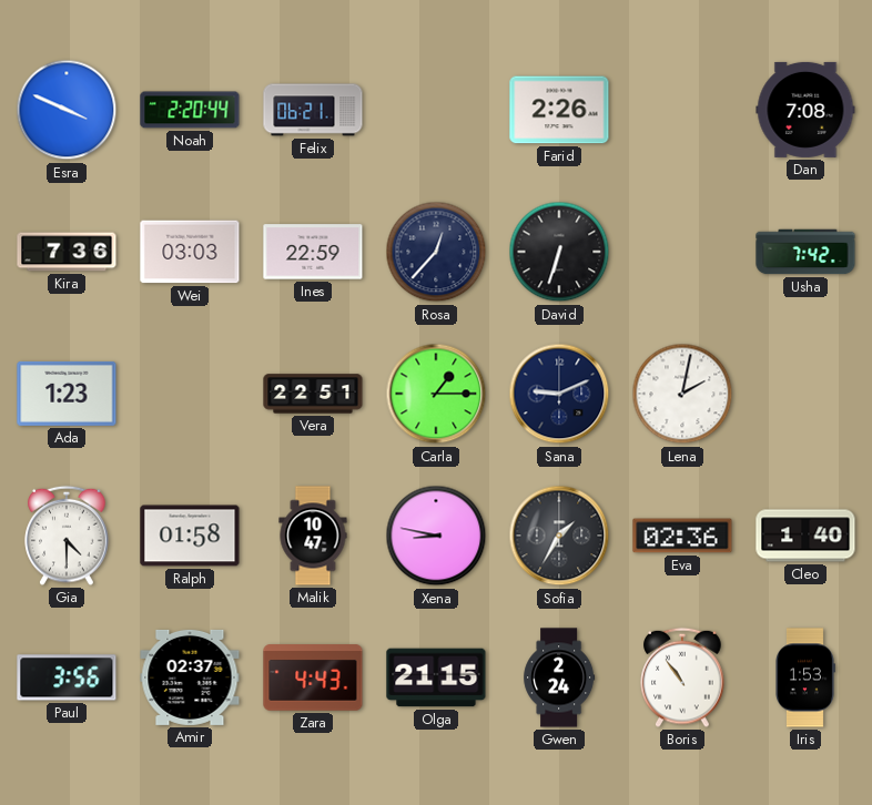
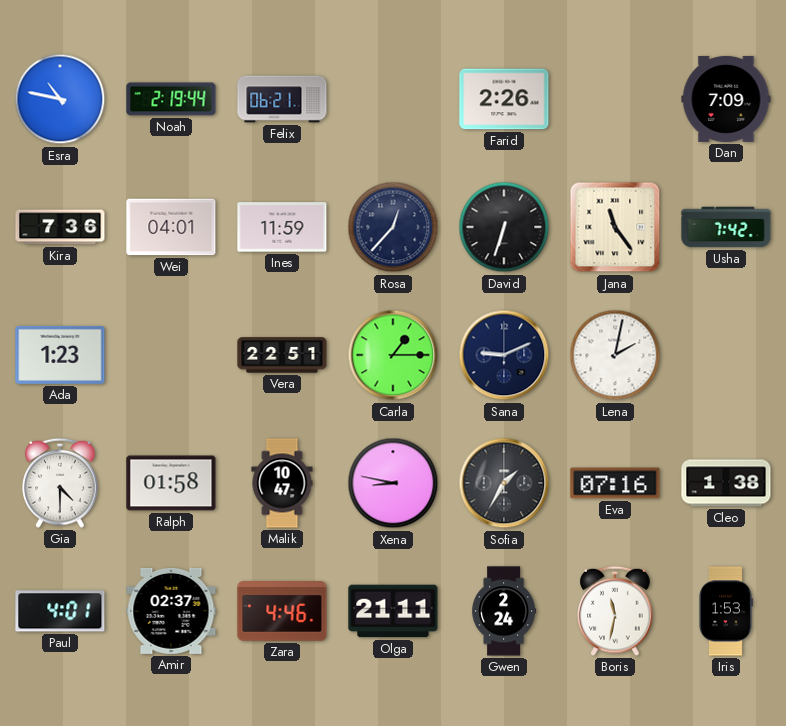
Esra: 3:49 -> 10:47
Noah: 2:20 -> 2:19
Dan: 7:08 -> 7:09
Wei: 03:03 -> 04:01
Ines: 22:59 -> 11:59
Jana: none -> 11:24
Eva: 02:36 -> 07:16
Cleo: 1:40 -> 1:38
Paul: 3:56 -> 4:01
Zara: 4:43 -> 4:46
Olga: 21:15 -> 21:11
Boris: 10:54 -> 11:32
